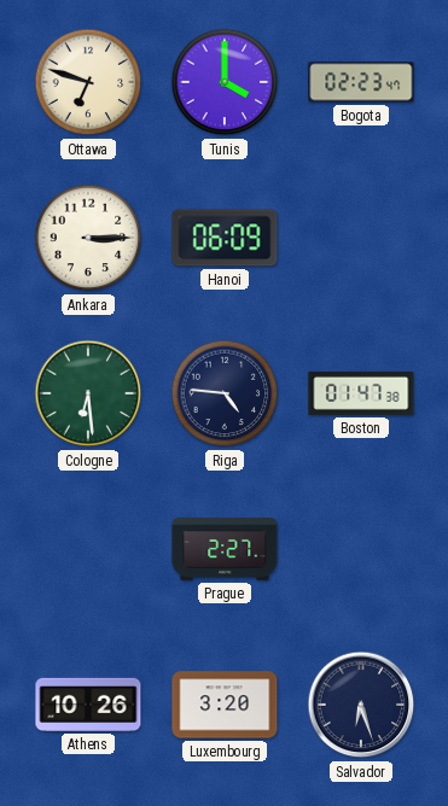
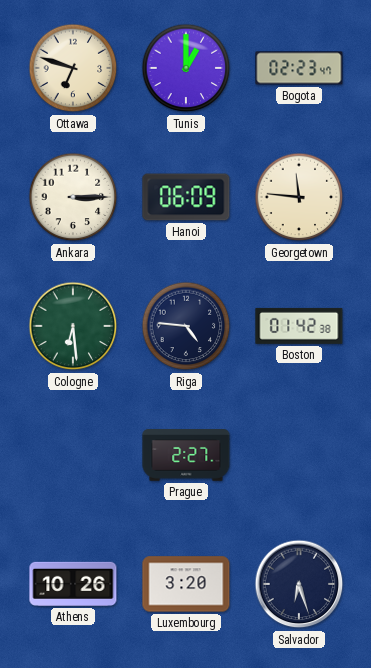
Tunis: 4:00 -> 1:00
Georgetown: none -> 11:46
Boston: 01:47 -> 01:42
